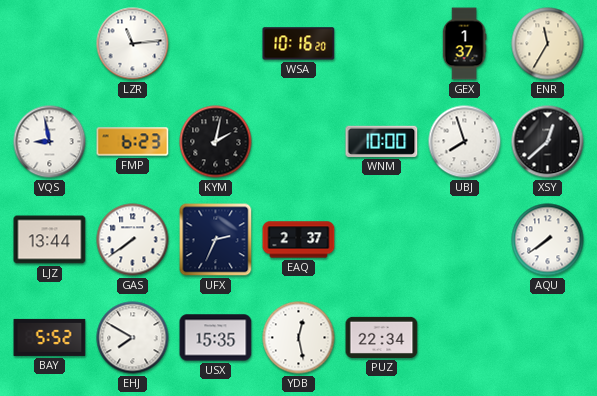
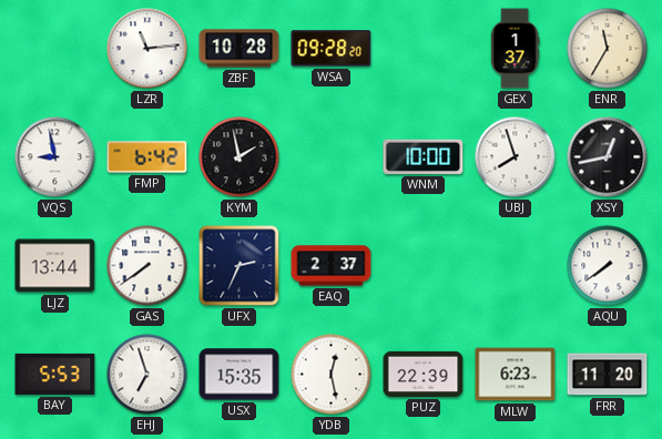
ZBF: none -> 10:28
WSA: 10:16 -> 09:28
FMP: 6:23 -> 6:42
KYM: 2:02 -> 1:58
XSY: 12:38 -> 12:43
BAY: 5:52 -> 5:53
EHJ: 7:50 -> 6:57
PUZ: 22:34 -> 22:39
MLW: none -> 6:23
FRR: none -> 11:20
